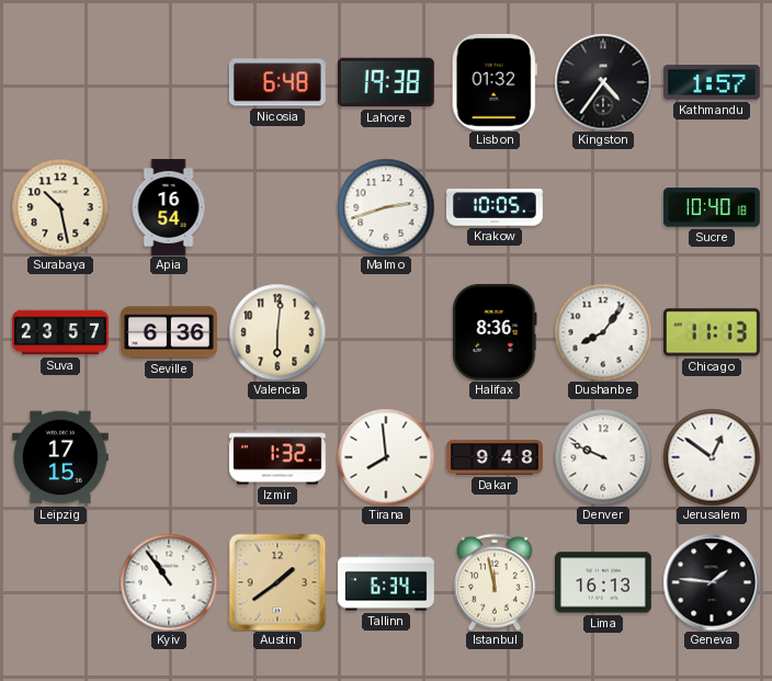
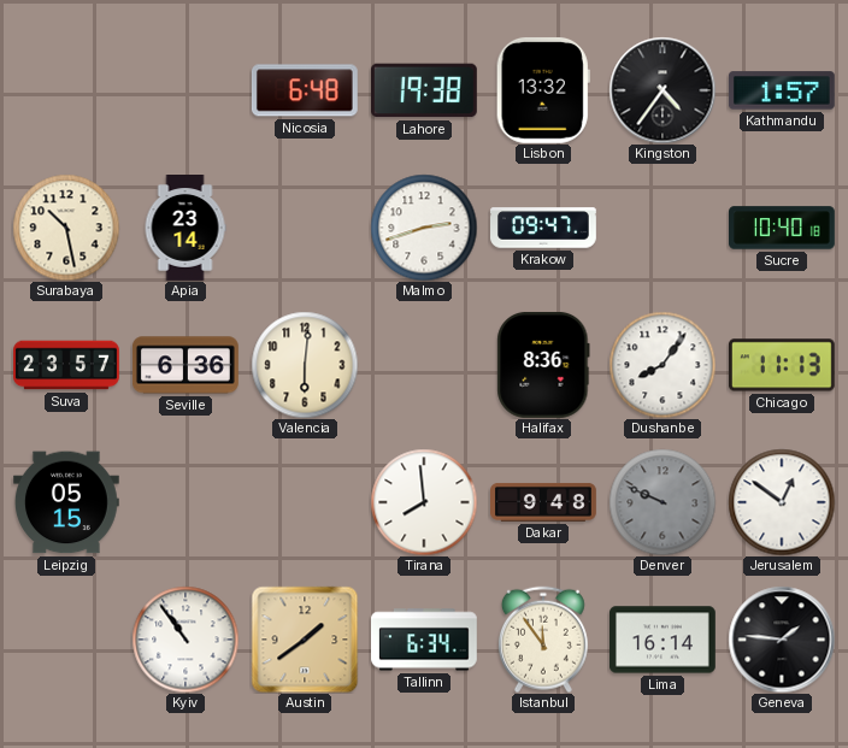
Lisbon: 01:32 -> 13:32
Apia: 16:54 -> 23:14
Krakow: 10:05 -> 09:47
Leipzig: 17:15 -> 05:15
Izmir: 1:32 -> none
Denver dial: white -> grey
Istanbul: 11:58 -> 11:54
Lima: 16:13 -> 16:14
